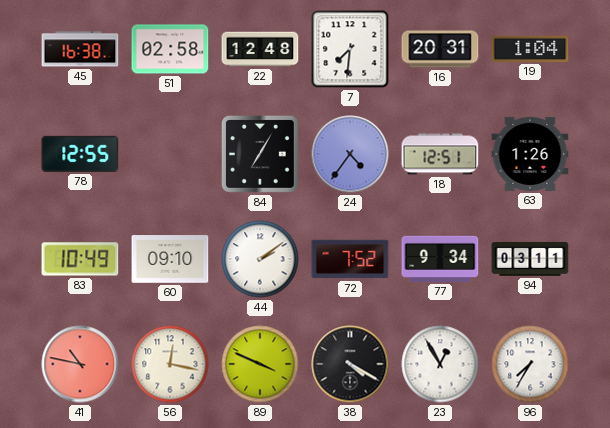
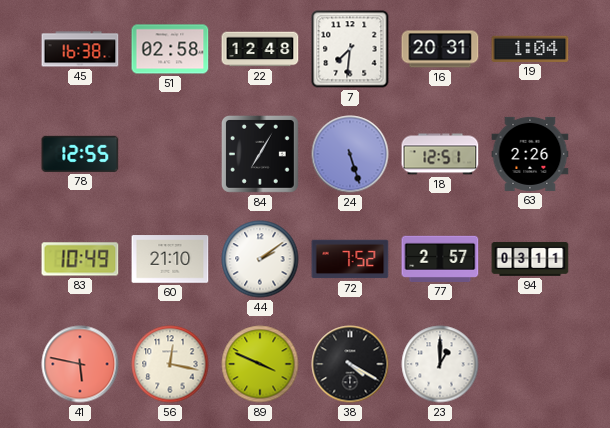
24: 4:36 -> 5:27
63: 1:26 -> 2:26
60: 09:10 -> 21:10
77: 9:34 -> 2:57
41: 10:47 -> 5:47
23: 12:55 -> 1:00
96: 7:35 -> none
